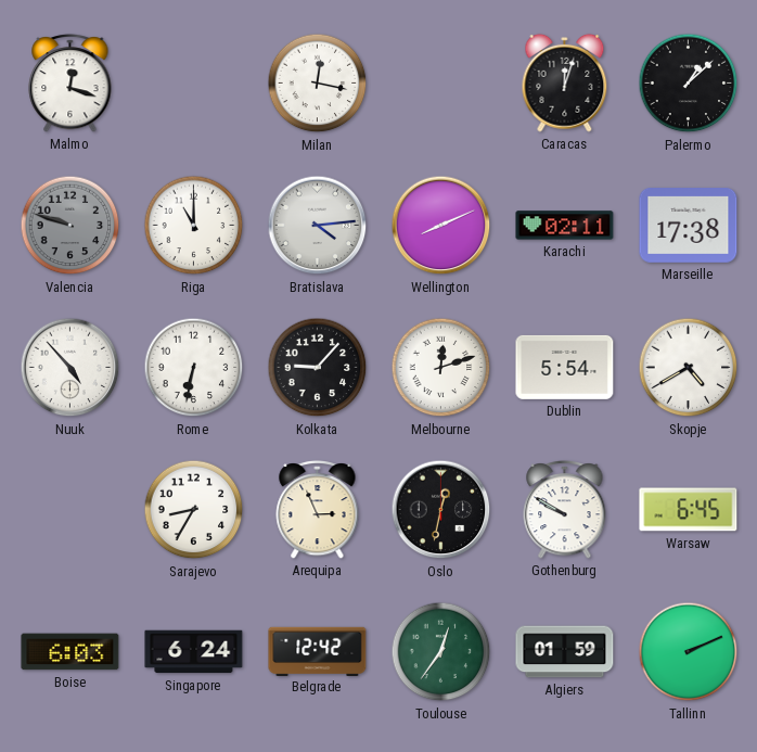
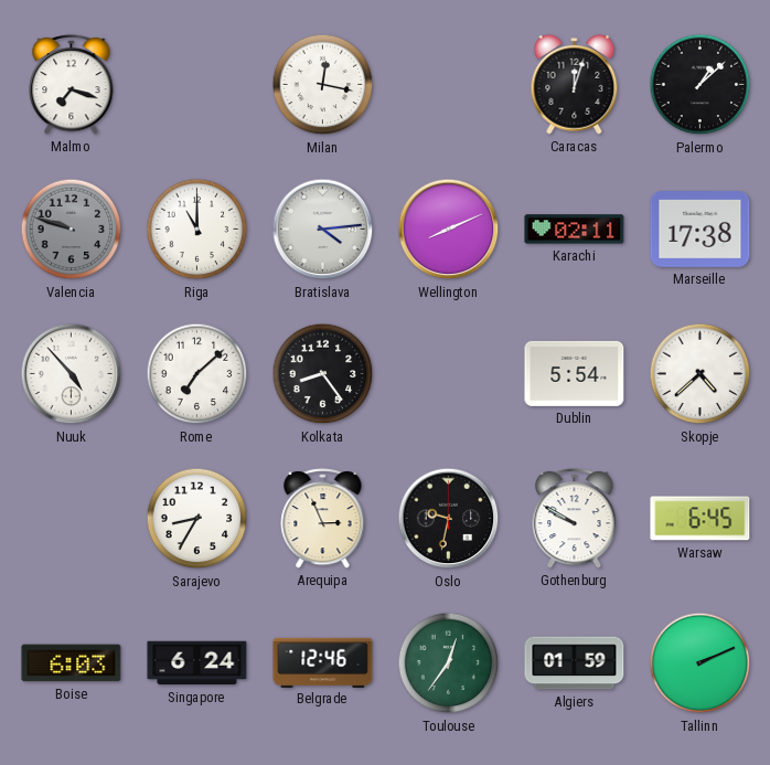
Malmo: 12:18 -> 7:18
Rome: 6:32 -> 7:08
Kolkata: 9:07 -> 8:24
Melbourne: 12:12 -> none
Skopje: 4:40 -> 4:38
Oslo: 12:32 -> 9:32
Belgrade: 12:42 -> 12:46
